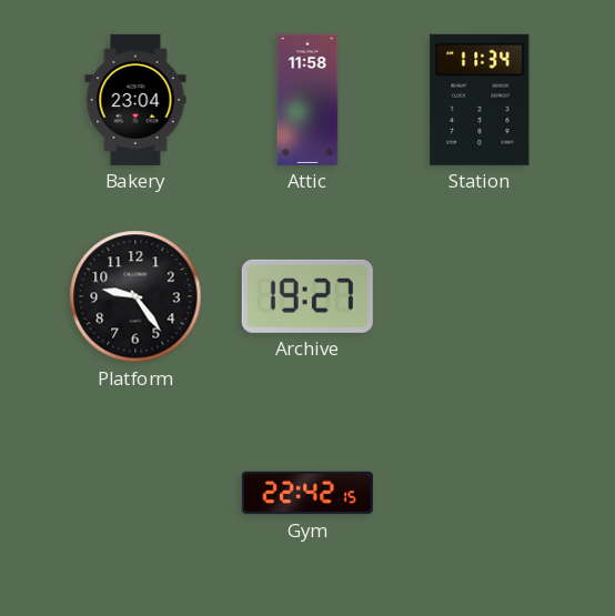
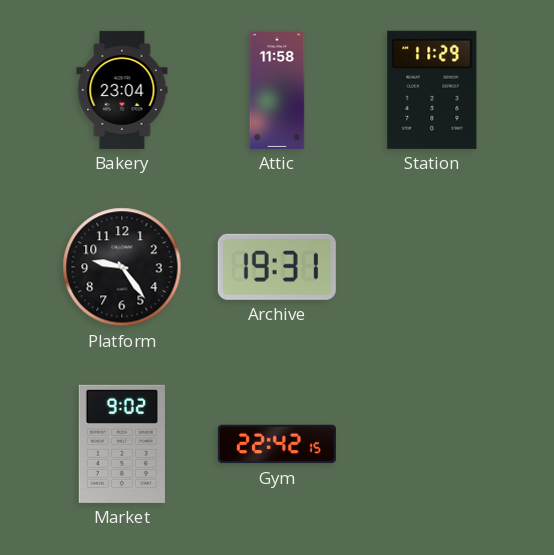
Station: 11:34 -> 11:29
Archive: 19:27 -> 19:31
Market: none -> 9:02
